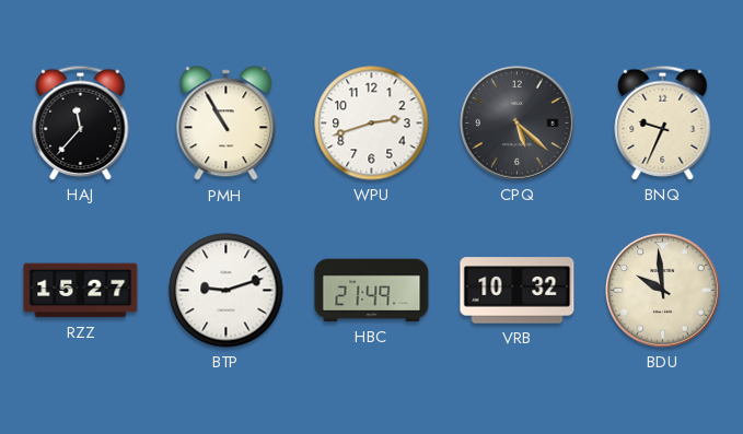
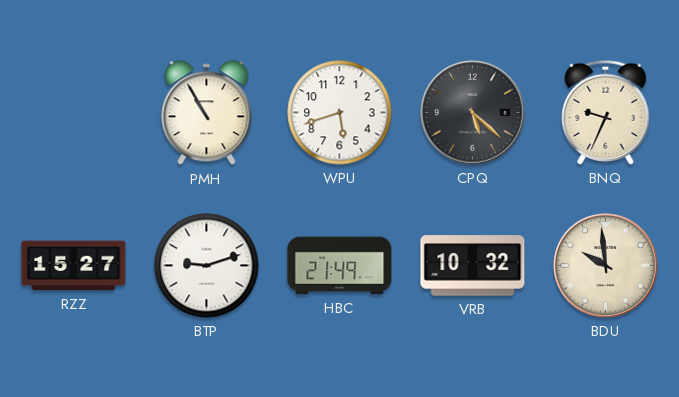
HAJ: 11:37 -> none
WPU: 2:42 -> 5:42
